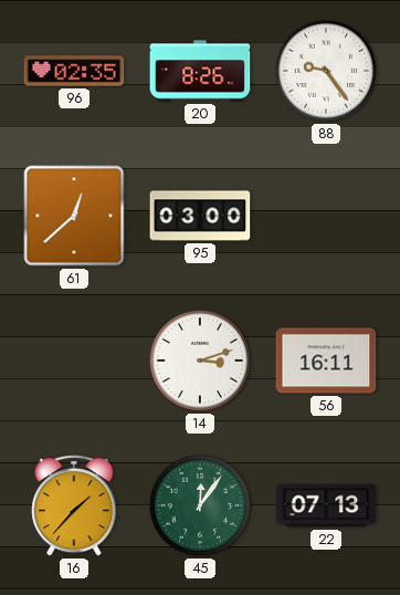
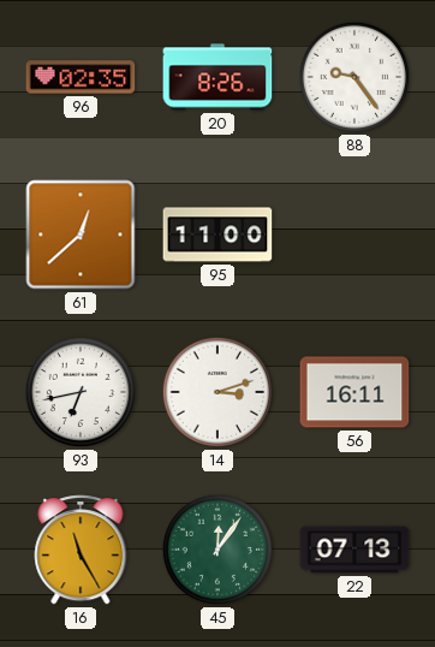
95: 03:00 -> 11:00
93: none -> 6:43
16: 1:37 -> 11:25
